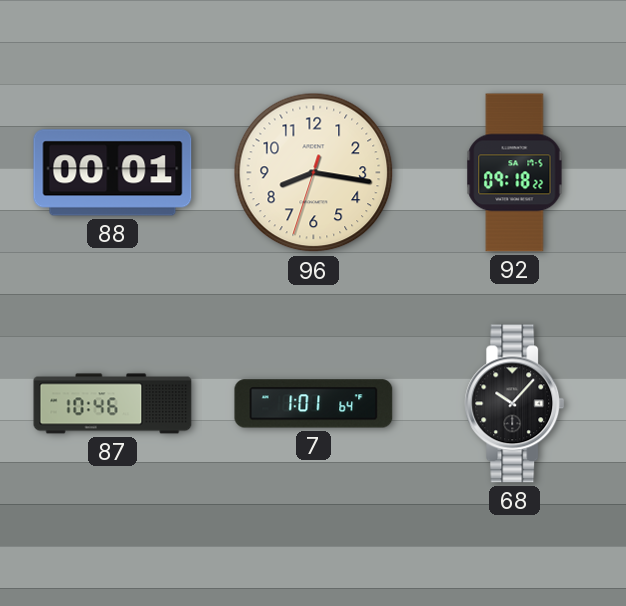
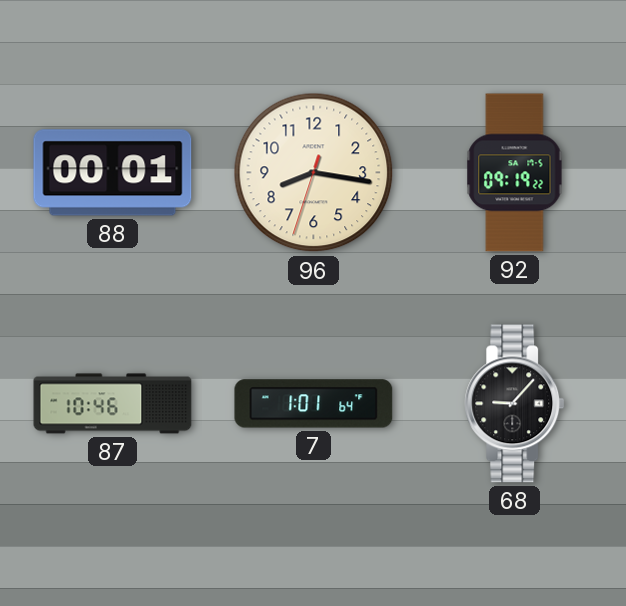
92: 09:18 -> 09:19
68: 10:07 -> 9:07
